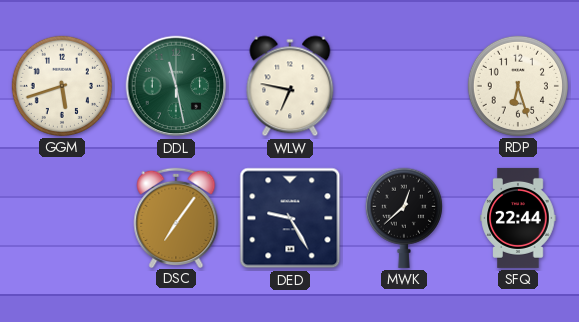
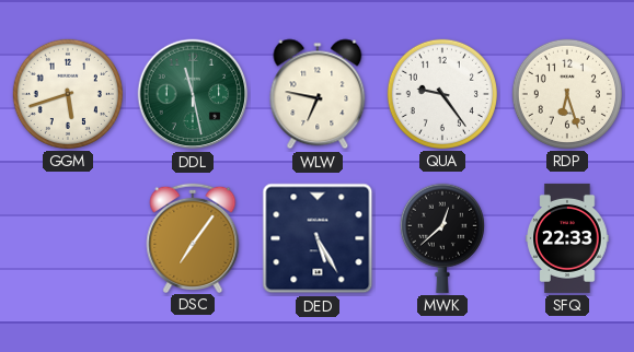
QUA: none -> 9:24
DED: 9:25 -> 5:25
SFQ: 22:44 -> 22:33
